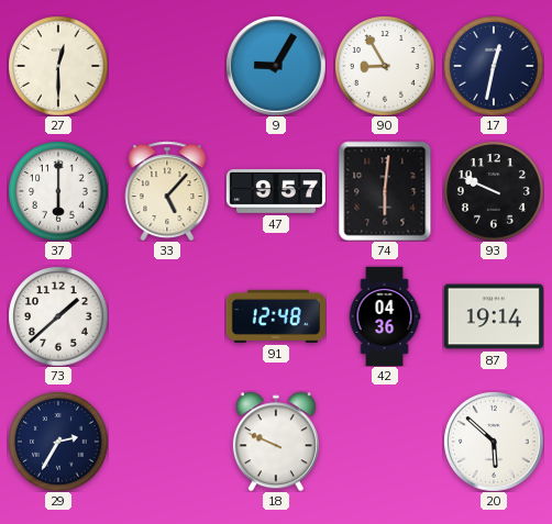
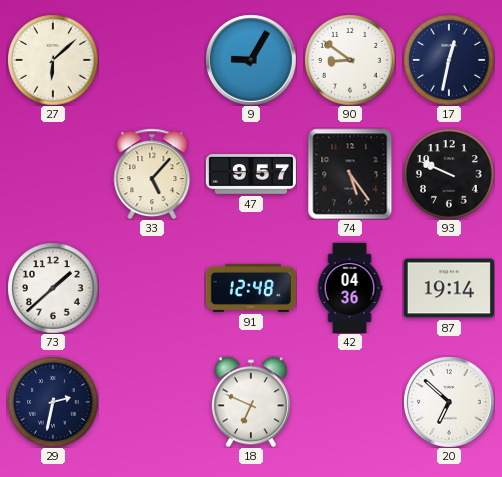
27: 12:30 -> 6:08
90: 8:55 -> 8:51
37: 6:00 -> none
74: 6:01 -> 5:24
29: 2:35 -> 2:32
18: 9:49 -> 6:49
20: 5:52 -> 6:52
